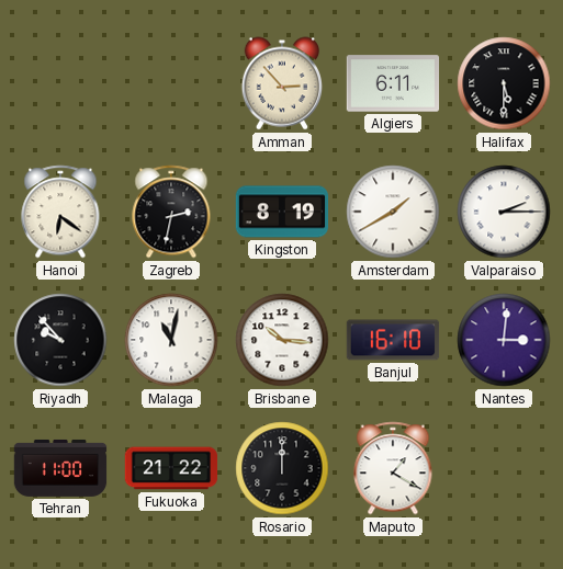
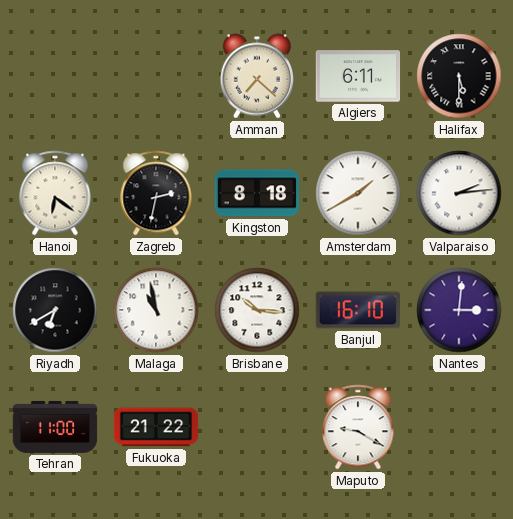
Amman: 2:53 -> 7:22
Kingston: 8:19 -> 8:18
Valparaiso: 2:15 -> 2:14
Riyadh: 9:53 -> 6:40
Malaga: 11:02 -> 10:58
Rosario: 12:00 -> none
Maputo: 1:20 -> 9:20
